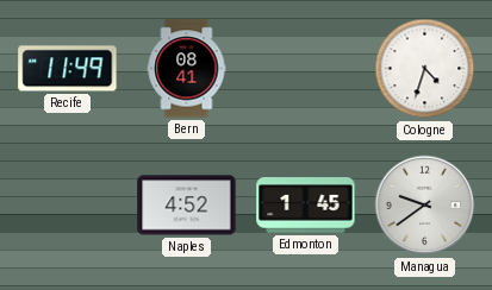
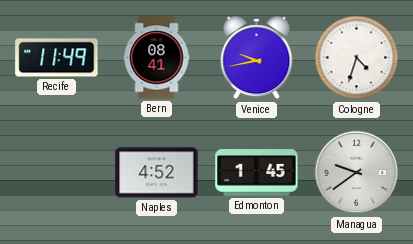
Venice: none -> 9:43
